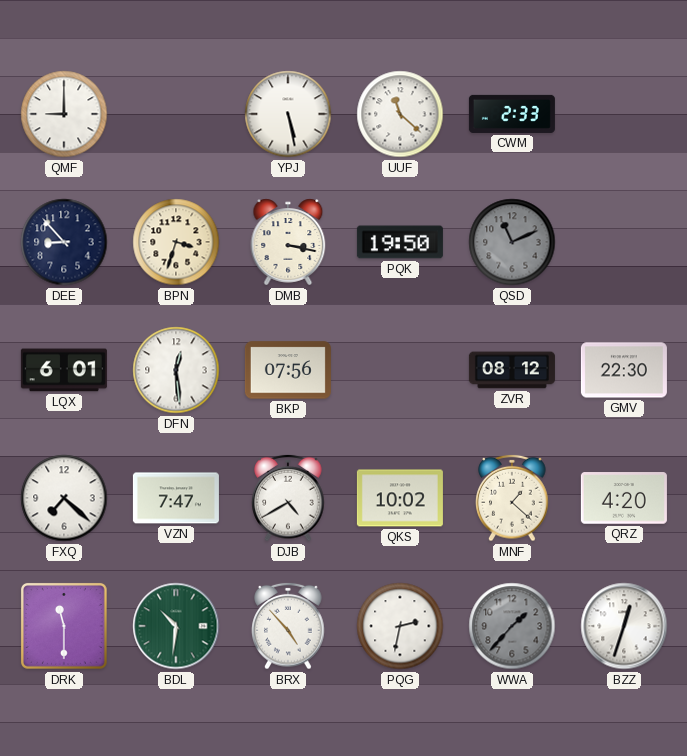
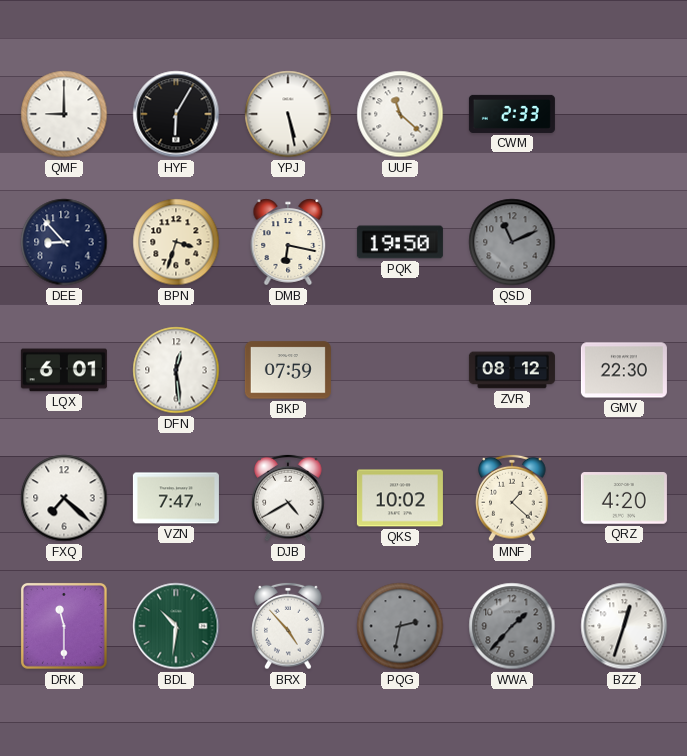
HYF: none -> 6:05
DMB: 3:17 -> 6:17
BKP: 07:56 -> 07:59
PQG dial: white -> grey
